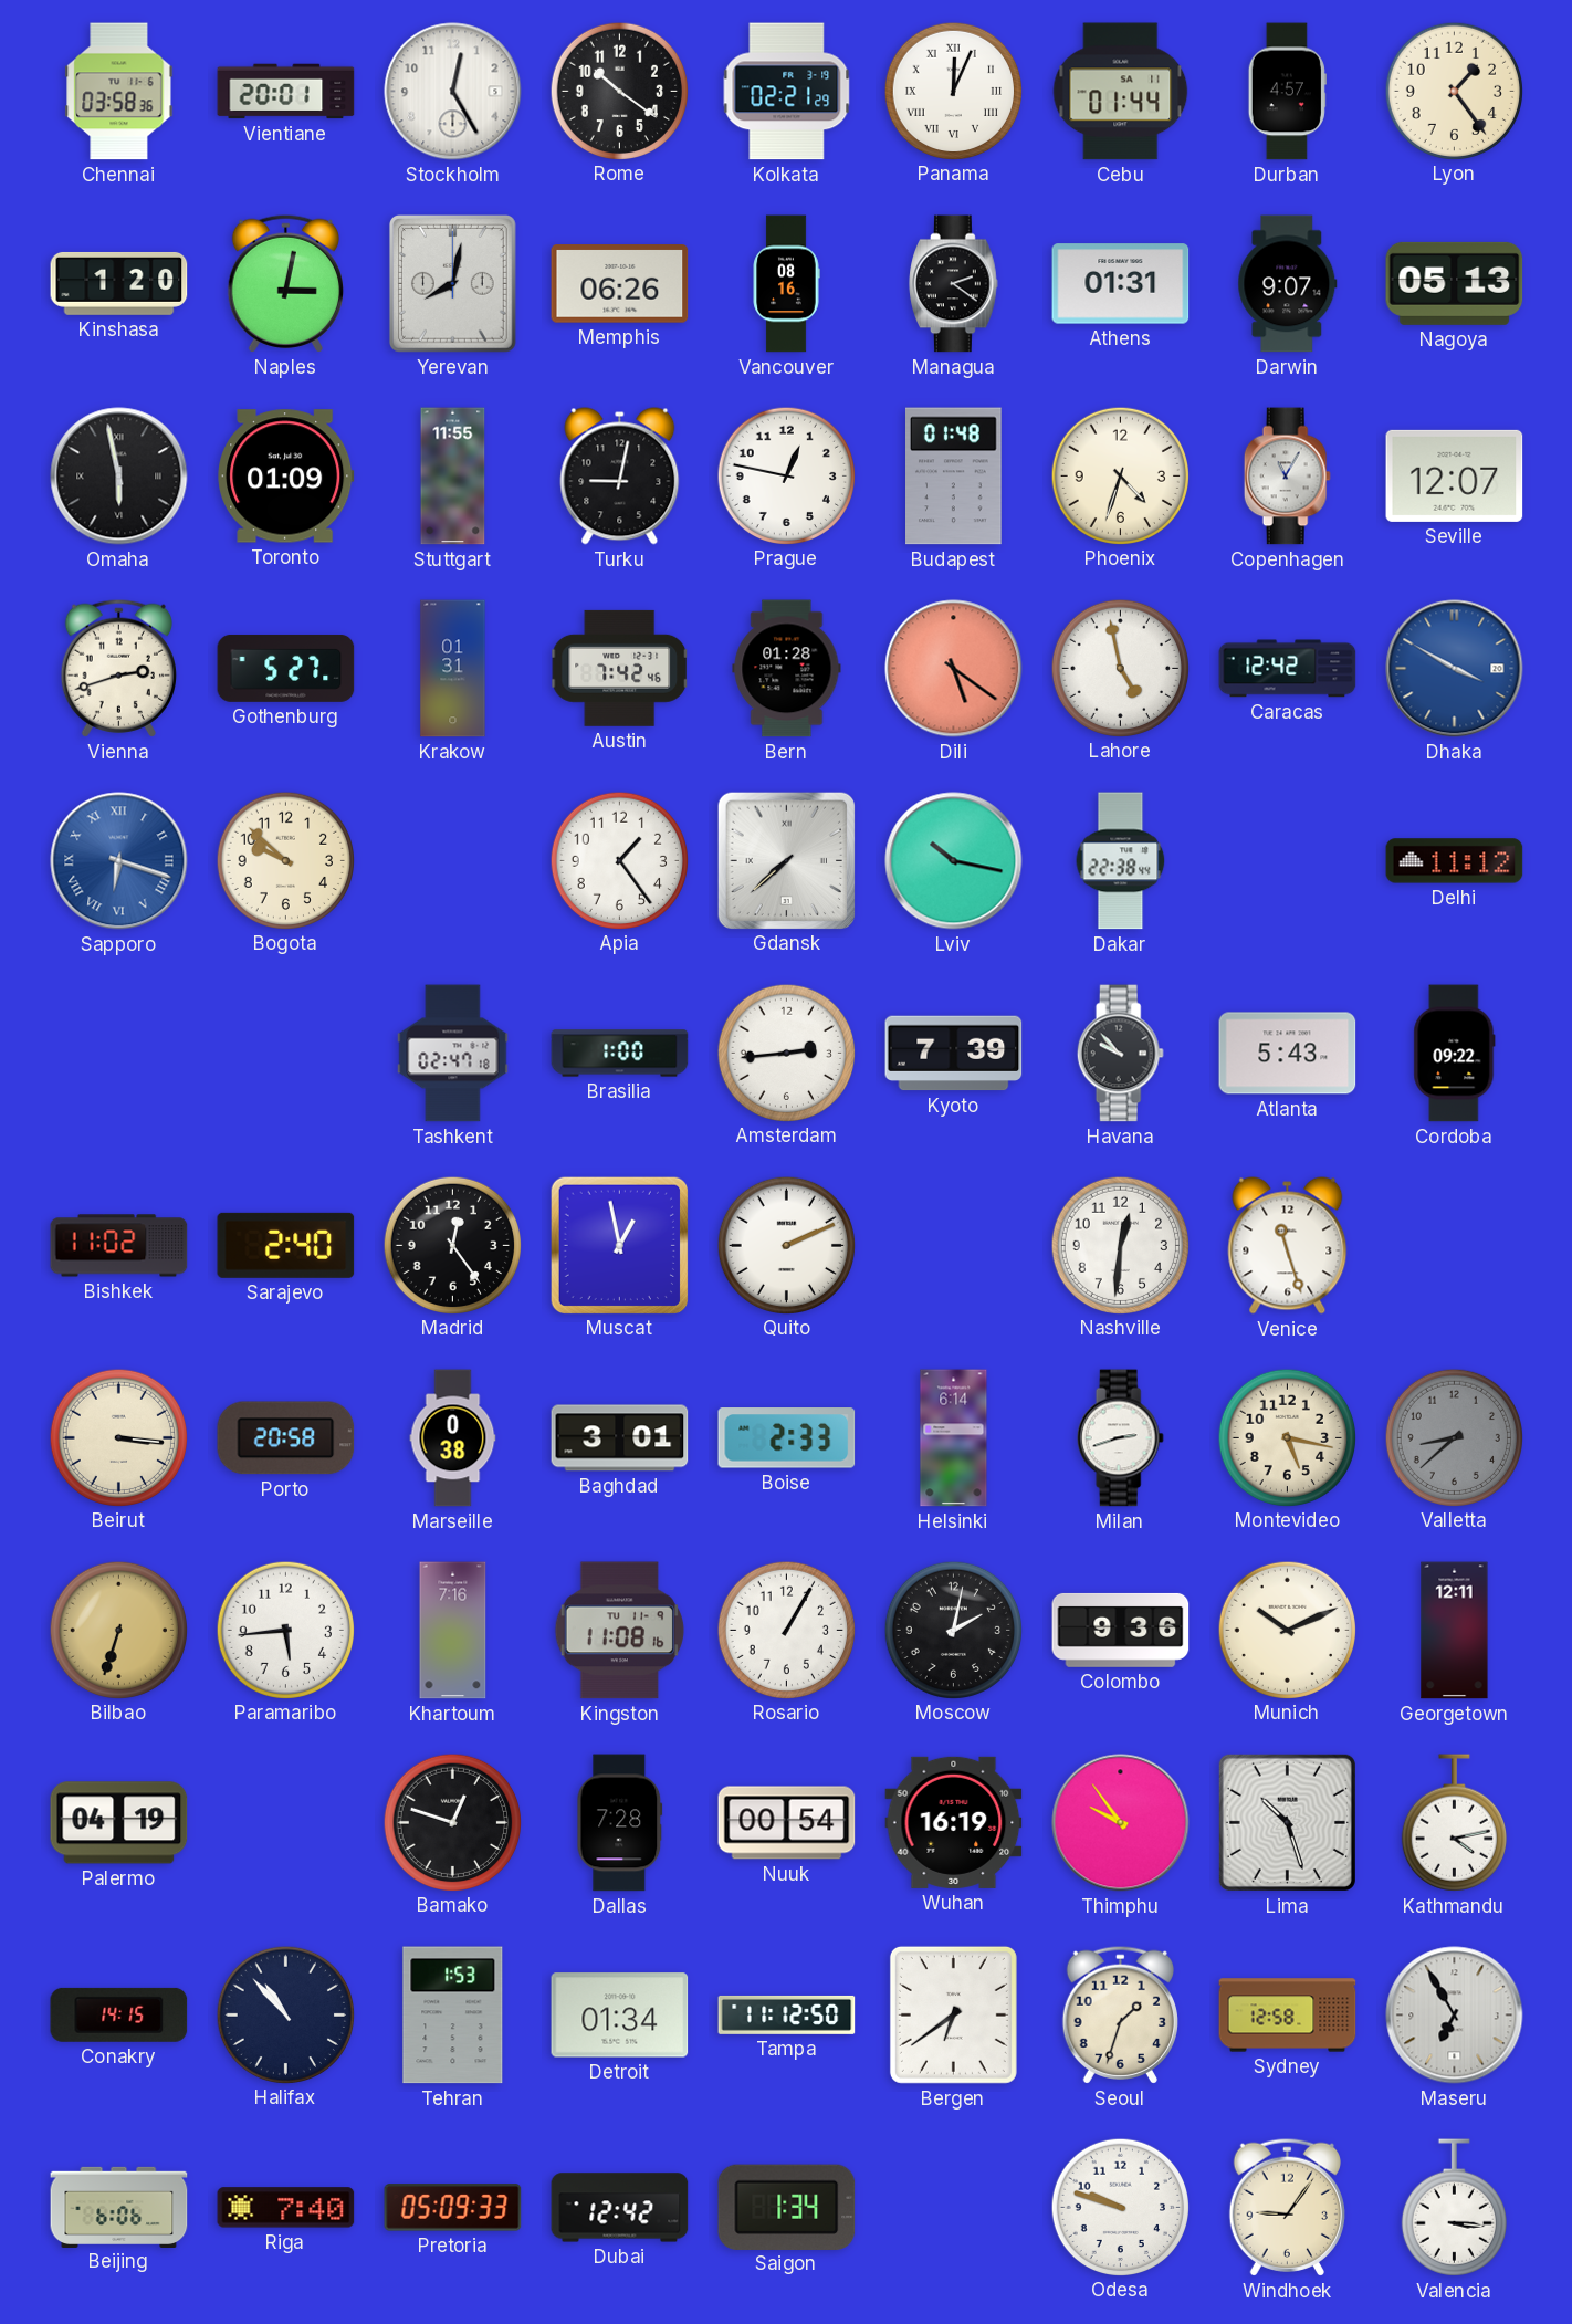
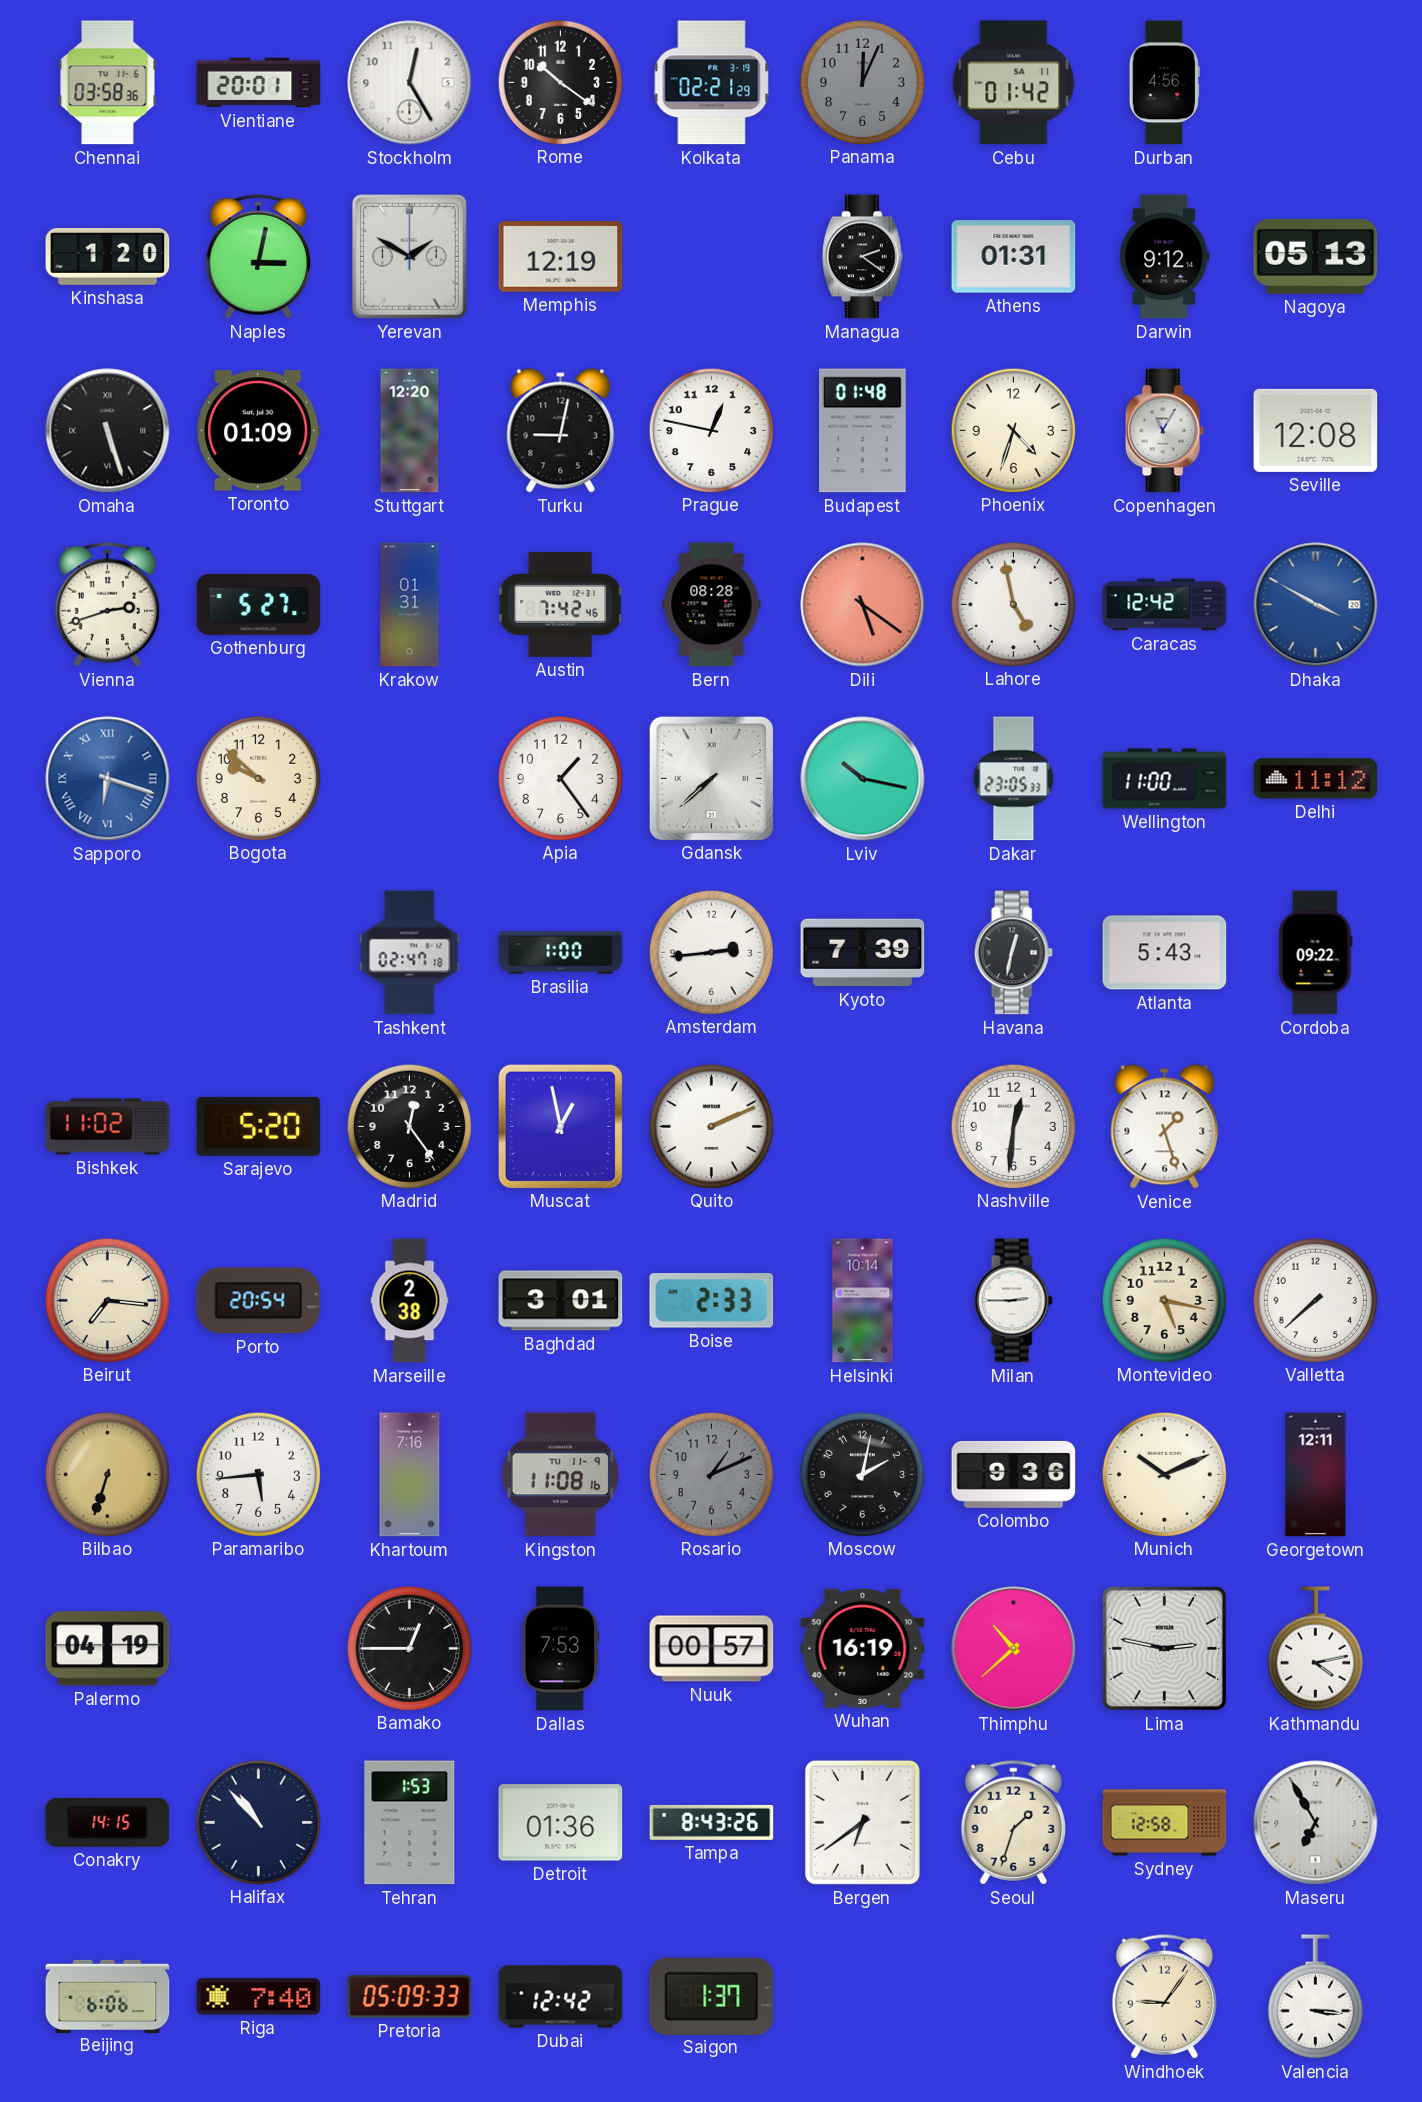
Panama dial: white -> grey
Panama numerals: Roman -> Arabic
Cebu: 01:44 -> 01:42
Durban: 4:57 -> 4:56
Lyon: 1:24 -> none
Yerevan: 8:02 -> 1:50
Memphis: 06:26 -> 12:19
Vancouver: 08:16 -> none
Darwin: 9:07 -> 9:12
Omaha: 5:58 -> 5:27
Stuttgart: 11:55 -> 12:20
Seville: 12:07 -> 12:08
Bern: 01:28 -> 08:28
Dakar: 22:38 -> 23:05
Wellington: none -> 11:00
Havana: 9:53 -> 12:32
Sarajevo: 2:40 -> 5:20
Venice: 11:27 -> 1:27
Beirut: 3:16 -> 7:16
Porto: 20:58 -> 20:54
Marseille: 0:38 -> 2:38
Helsinki: 6:14 -> 10:14
Milan: 2:42 -> 2:45
Valletta: 8:38 -> 7:38
Valletta dial: grey -> white
Rosario: 1:05 -> 1:11
Rosario dial: white -> grey
Bamako: 12:48 -> 12:45
Dallas: 7:28 -> 7:53
Nuuk: 00:54 -> 00:57
Thimphu: 9:54 -> 10:38
Lima: 10:27 -> 2:47
Detroit: 01:34 -> 01:36
Tampa: 11:12 -> 8:43
Saigon: 1:34 -> 1:37
Odesa: 9:48 -> none
